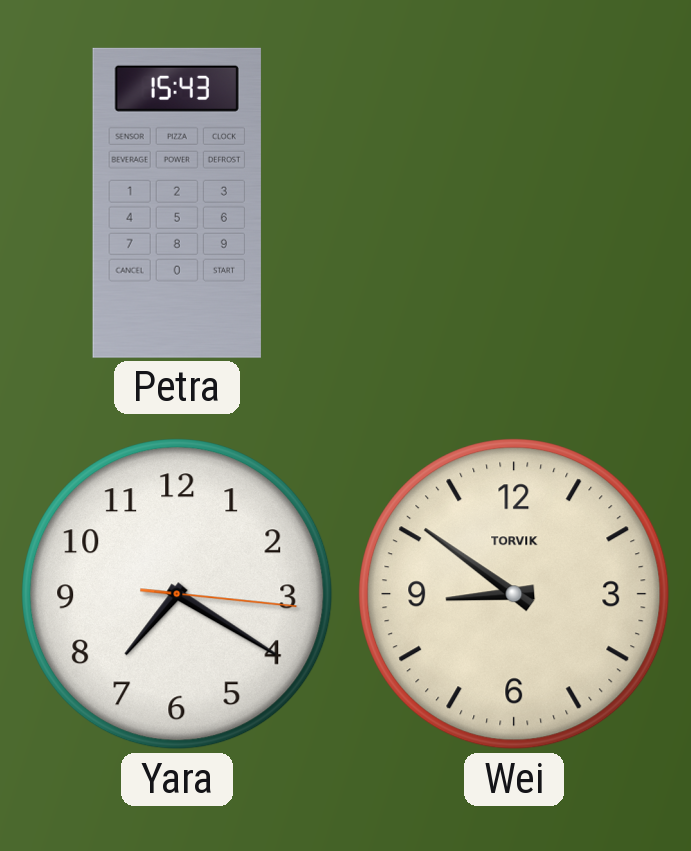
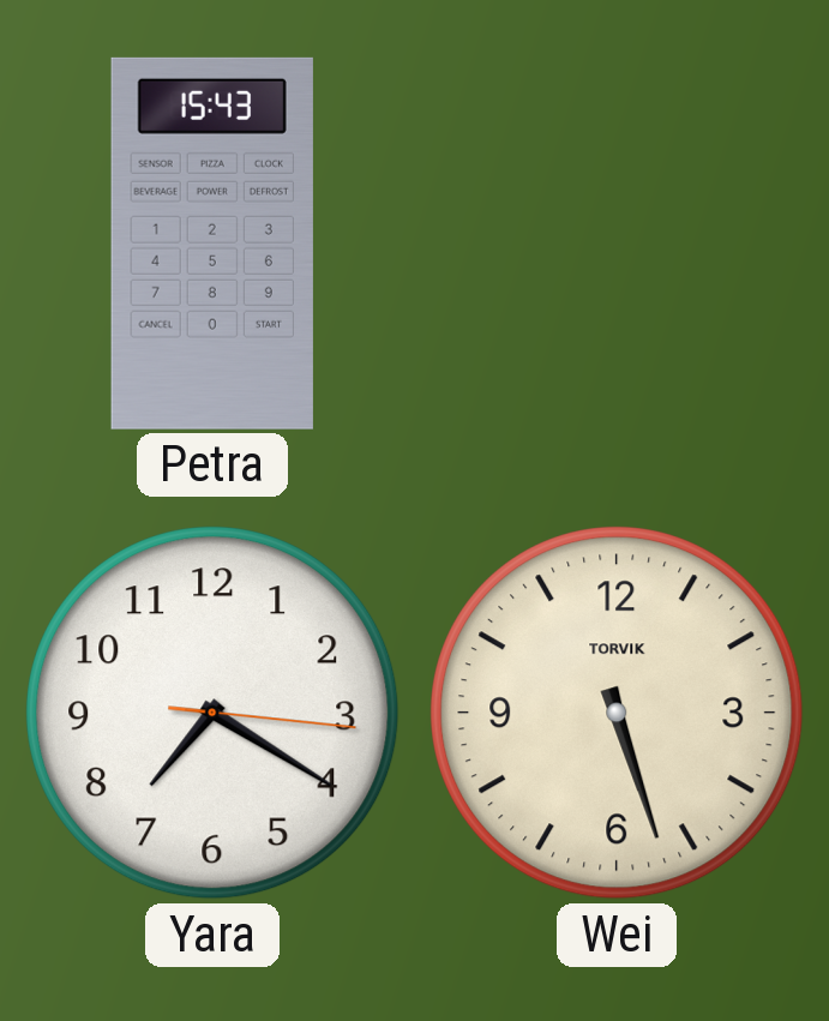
Wei: 8:51 -> 5:27
